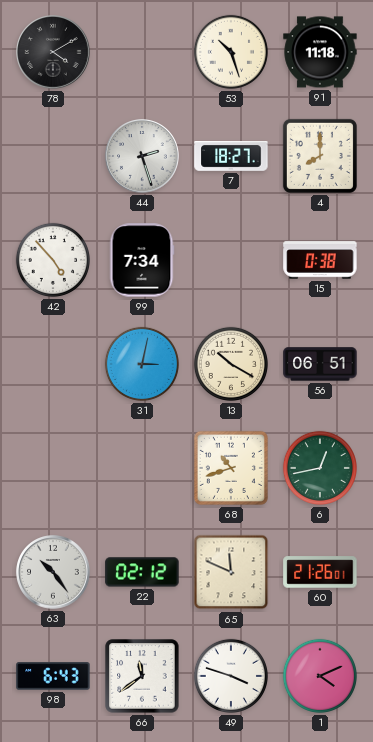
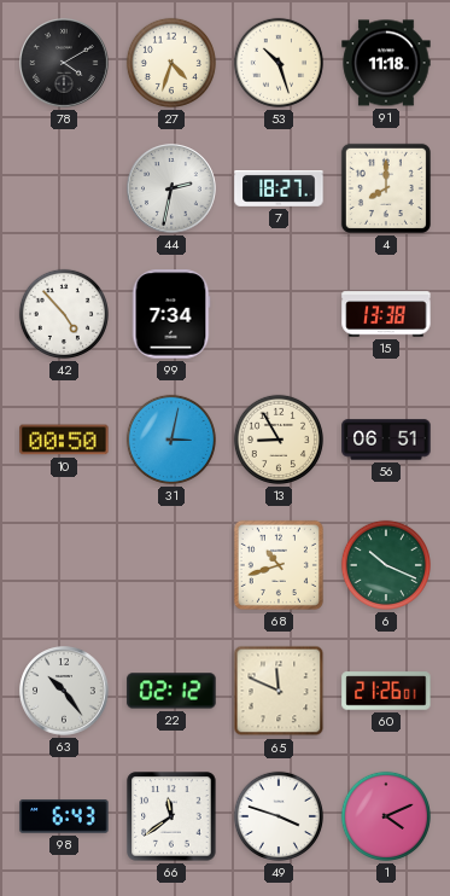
27: none -> 4:33
44: 2:27 -> 2:32
15: 0:38 -> 13:38
10: none -> 00:50
13: 10:20 -> 8:55
6: 12:43 -> 10:19
